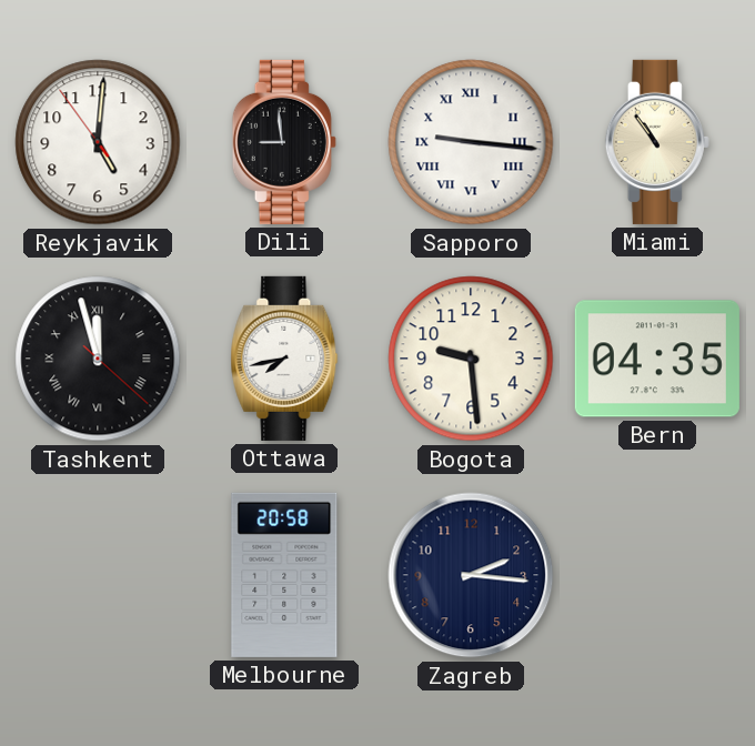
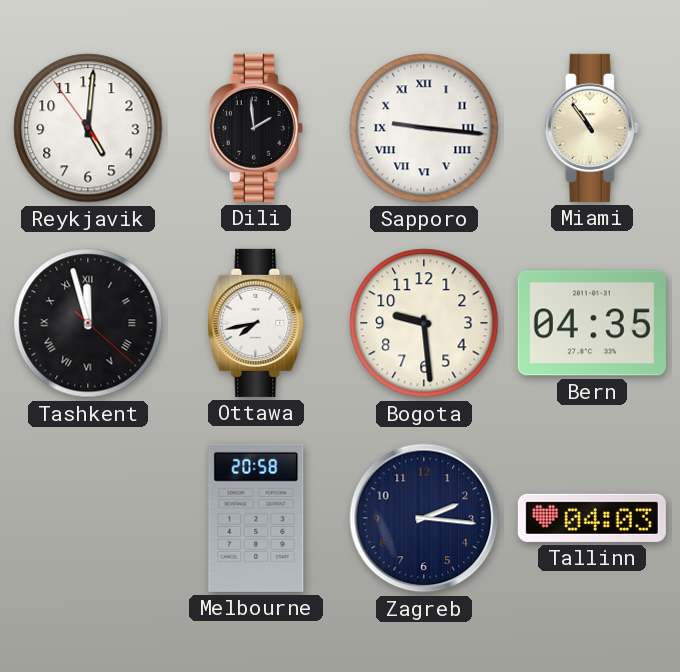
Dili: 8:59 -> 1:59
Tallinn: none -> 04:03
